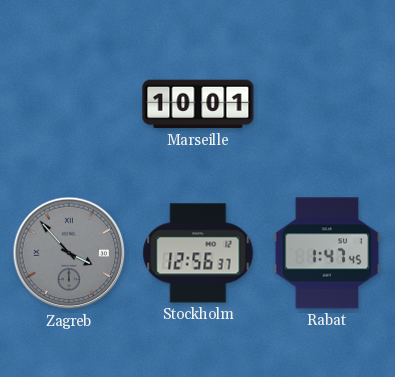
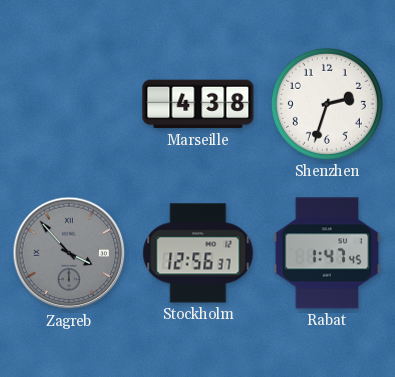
Marseille: 10:01 -> 4:38
Shenzhen: none -> 2:33
